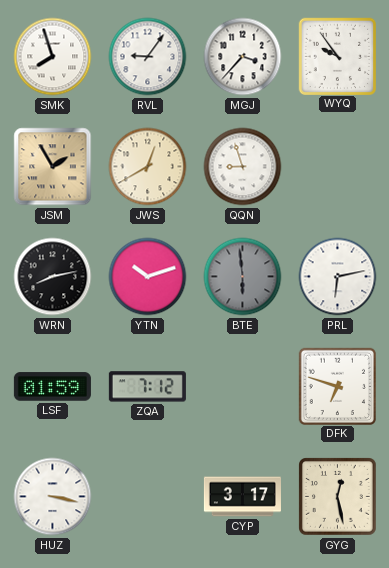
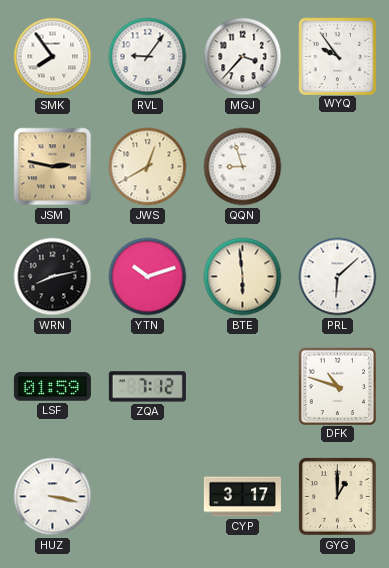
SMK: 7:57 -> 7:54
JSM: 1:55 -> 2:47
BTE dial: grey -> cream
PRL: 6:13 -> 6:08
DFK: 6:48 -> 10:48
GYG: 12:28 -> 1:00
